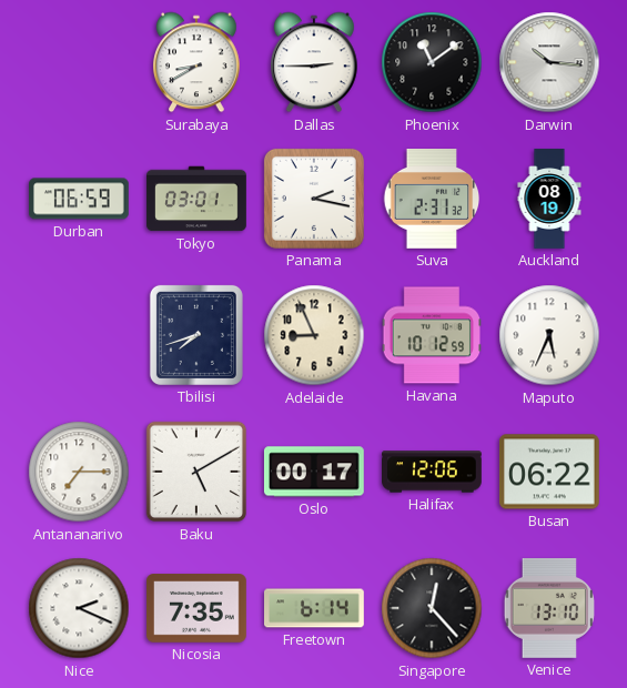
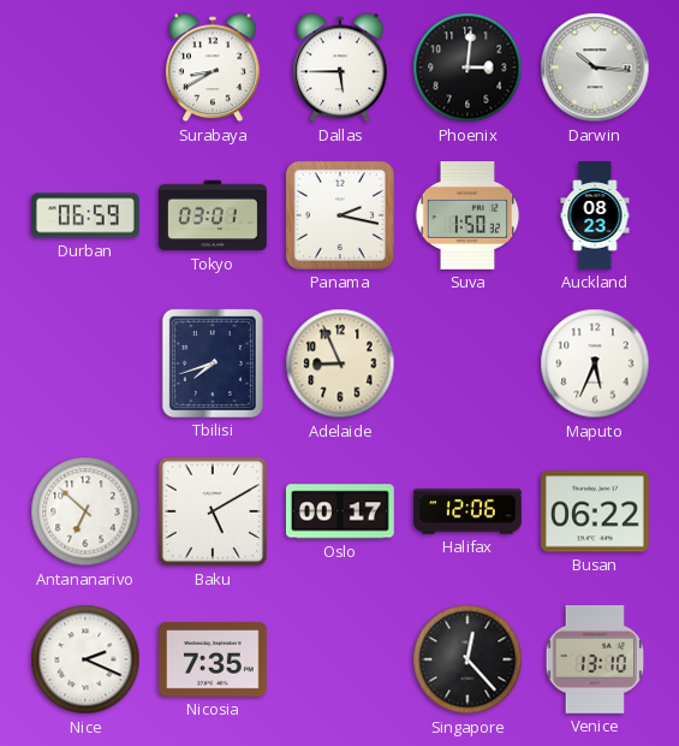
Dallas: 2:45 -> 5:45
Phoenix: 11:09 -> 3:01
Suva: 2:31 -> 1:50
Auckland: 08:19 -> 08:23
Havana: 10:12 -> none
Antananarivo: 7:15 -> 6:52
Freetown: 6:14 -> none
